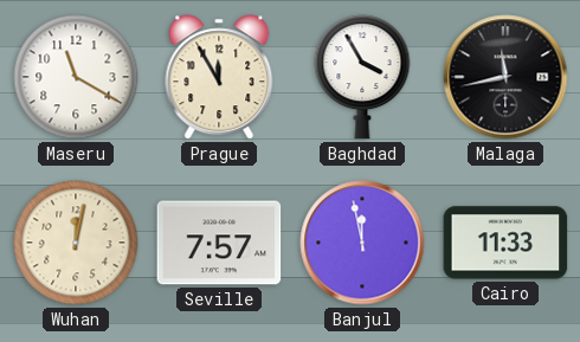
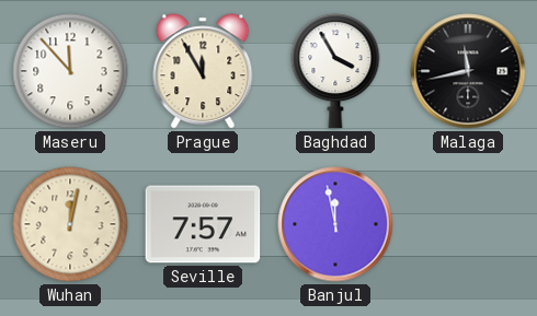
Maseru: 11:20 -> 11:53
Cairo: 11:33 -> none
